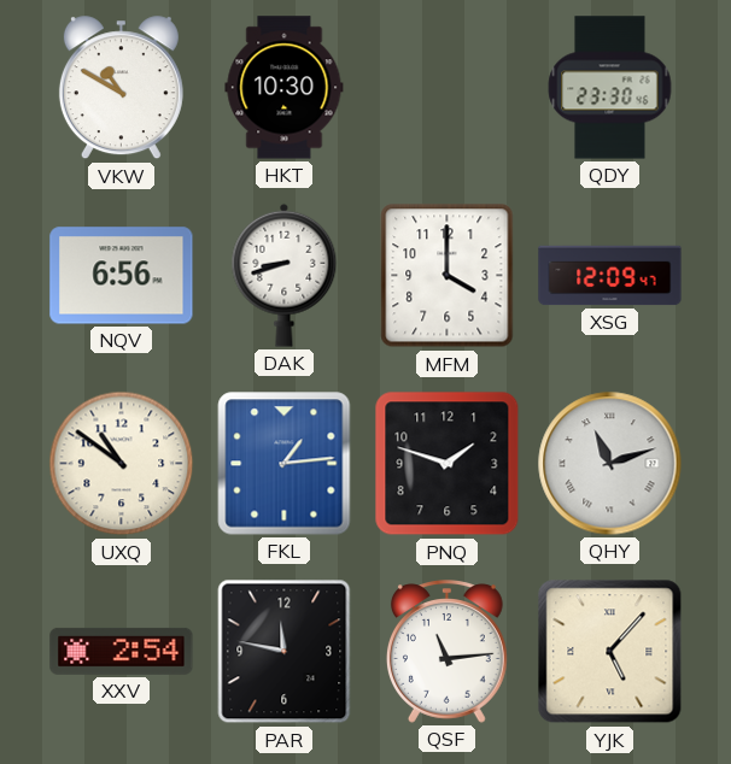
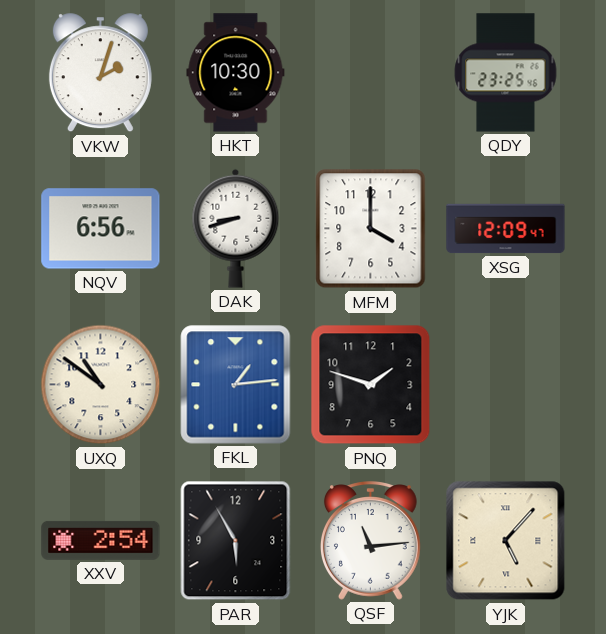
VKW: 10:50 -> 2:03
QDY: 23:30 -> 23:25
QHY: 11:12 -> none
PAR: 11:47 -> 5:55
